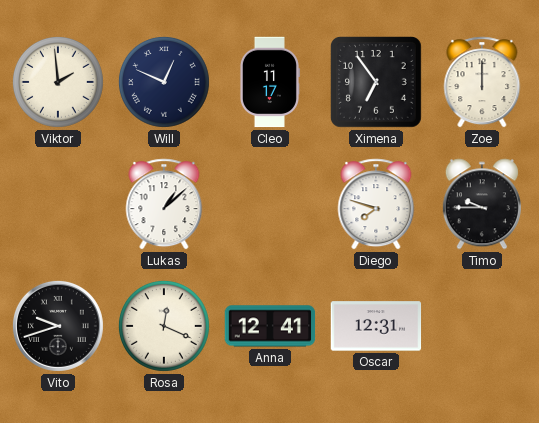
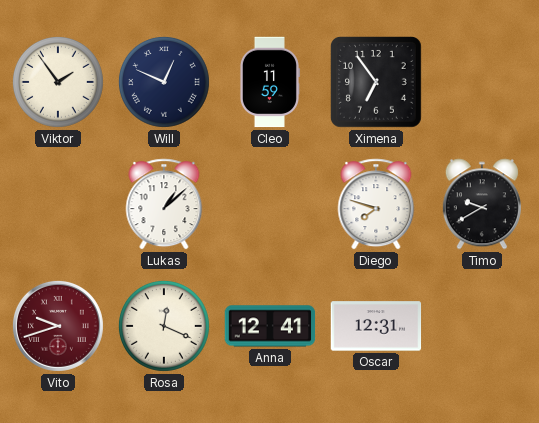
Viktor: 1:59 -> 1:54
Cleo: 11:17 -> 11:59
Zoe: 12:00 -> none
Timo: 9:45 -> 9:40
Vito dial: black -> burgundy
